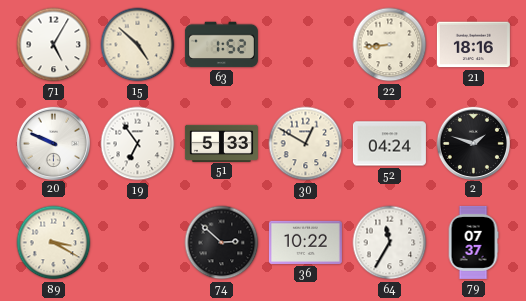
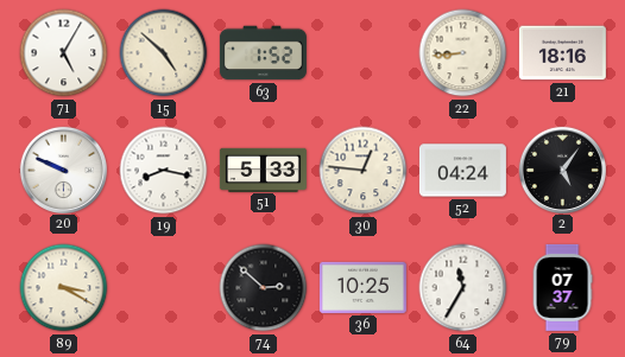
19: 6:54 -> 8:17
30: 12:50 -> 12:46
2: 1:48 -> 5:06
36: 10:22 -> 10:25
